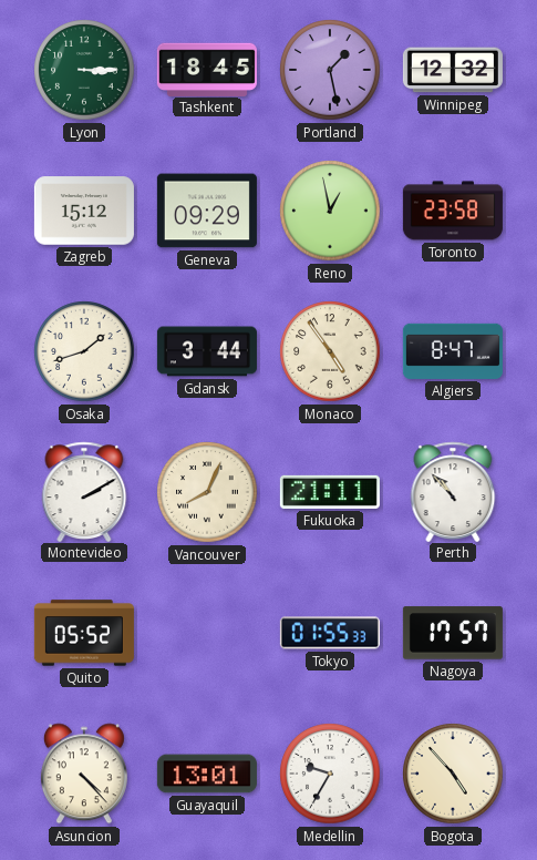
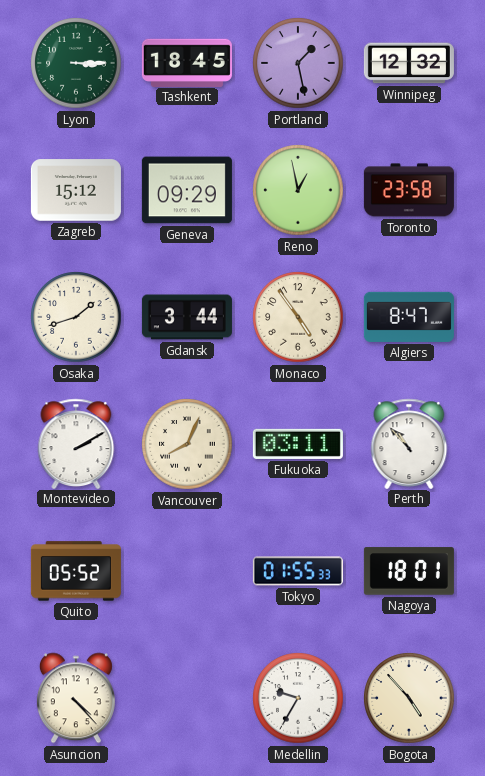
Fukuoka: 21:11 -> 03:11
Nagoya: 17:57 -> 18:01
Guayaquil: 13:01 -> none
